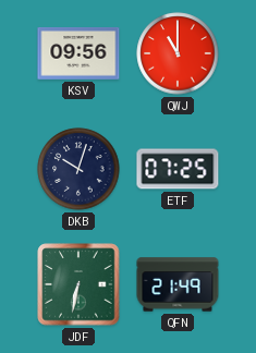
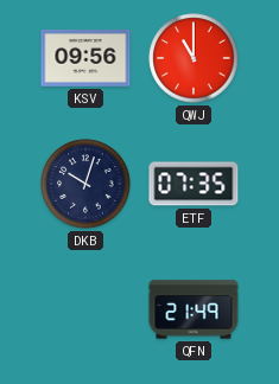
ETF: 07:25 -> 07:35
JDF: 6:32 -> none
